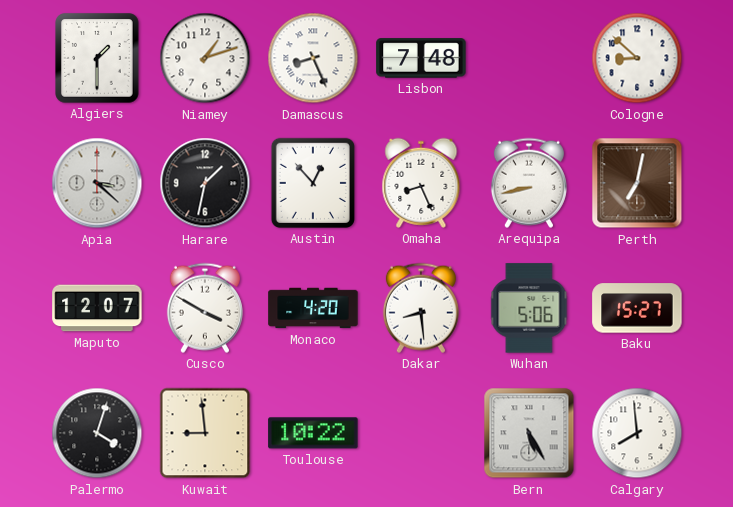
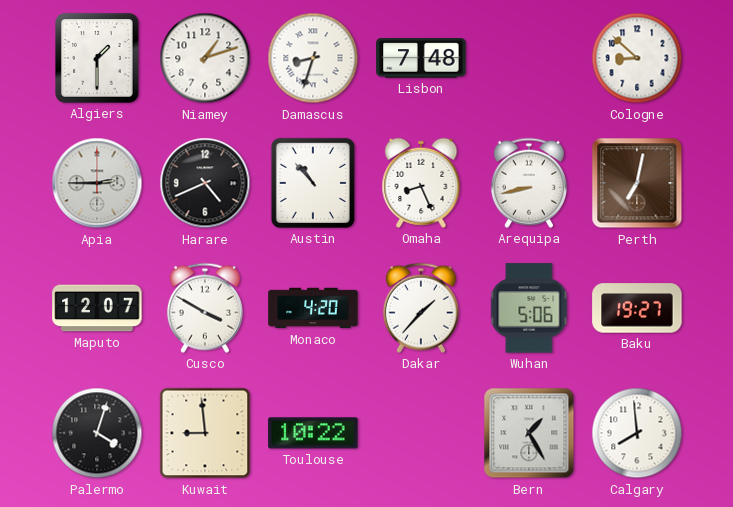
Damascus: 8:26 -> 8:33
Apia: 3:22 -> 2:45
Harare: 1:32 -> 4:41
Austin: 12:53 -> 10:53
Dakar: 8:29 -> 1:37
Baku: 15:27 -> 19:27
Bern: 5:25 -> 1:25
